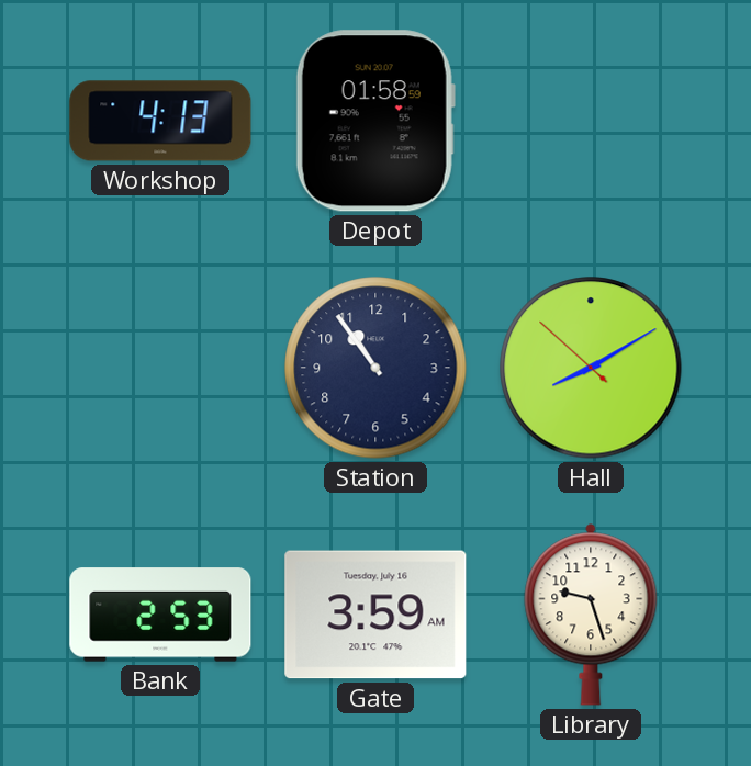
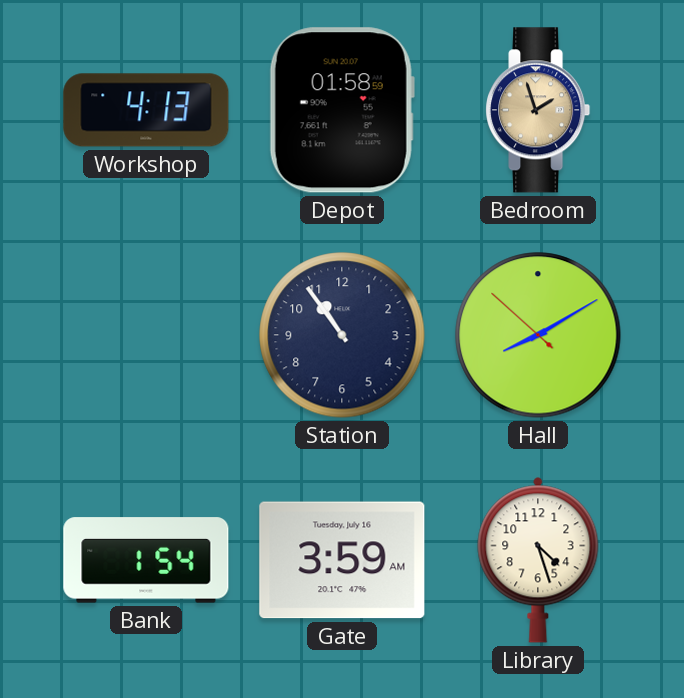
Bedroom: none -> 1:57
Bank: 2:53 -> 1:54
Library: 9:27 -> 4:27
